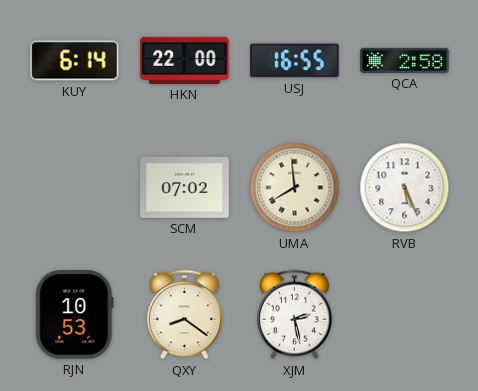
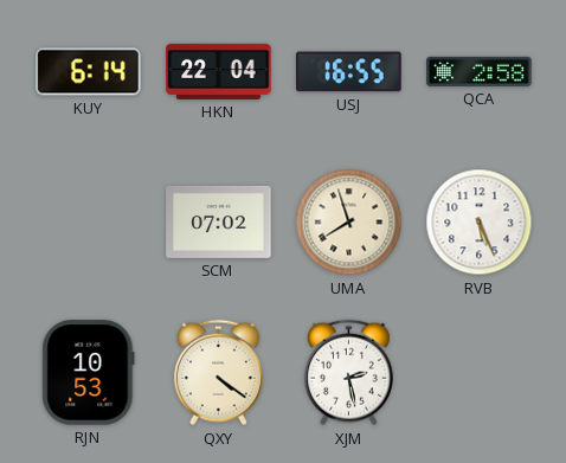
HKN: 22:00 -> 22:04
UMA: 7:59 -> 7:57
QXY: 8:21 -> 4:21
